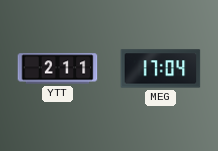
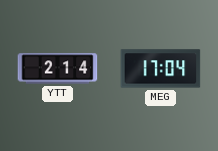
YTT: 2:11 -> 2:14
